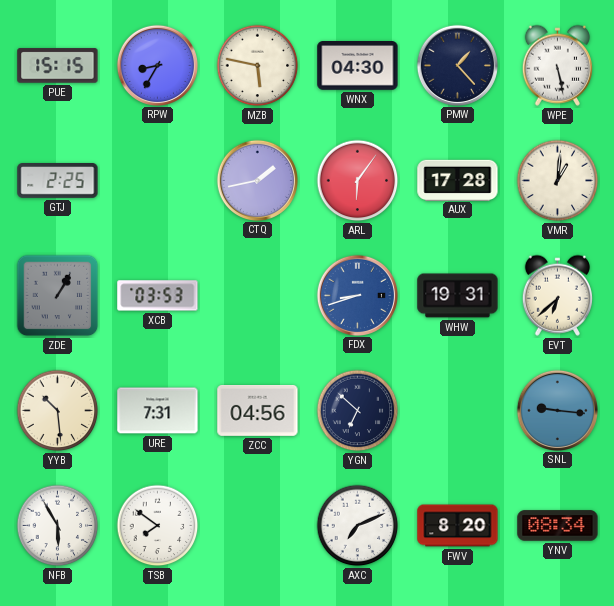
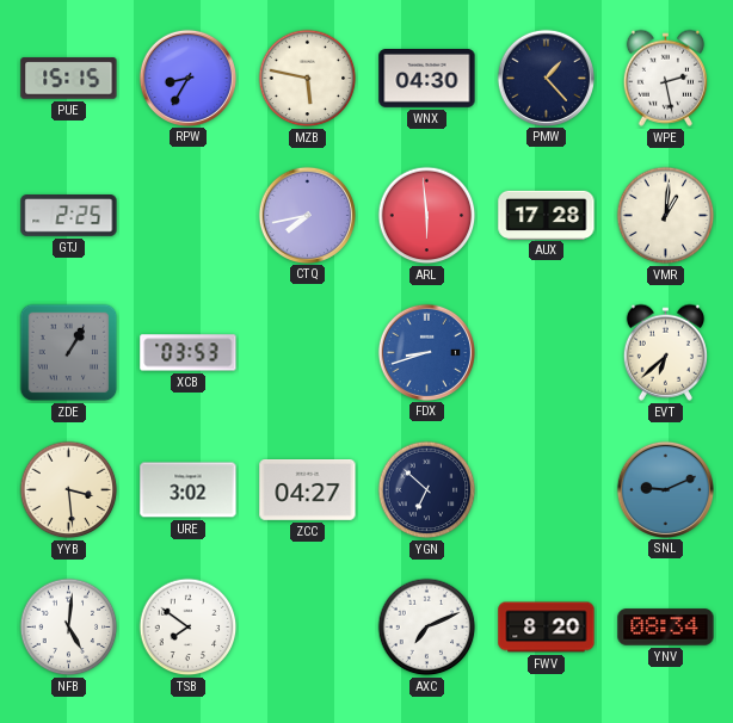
WPE: 5:28 -> 2:28
CTQ: 1:43 -> 7:43
ARL: 6:06 -> 5:59
WHW: 19:31 -> none
YYB: 10:29 -> 3:29
URE: 7:31 -> 3:02
ZCC: 04:56 -> 04:27
SNL: 9:16 -> 9:11
NFB: 5:55 -> 5:01
